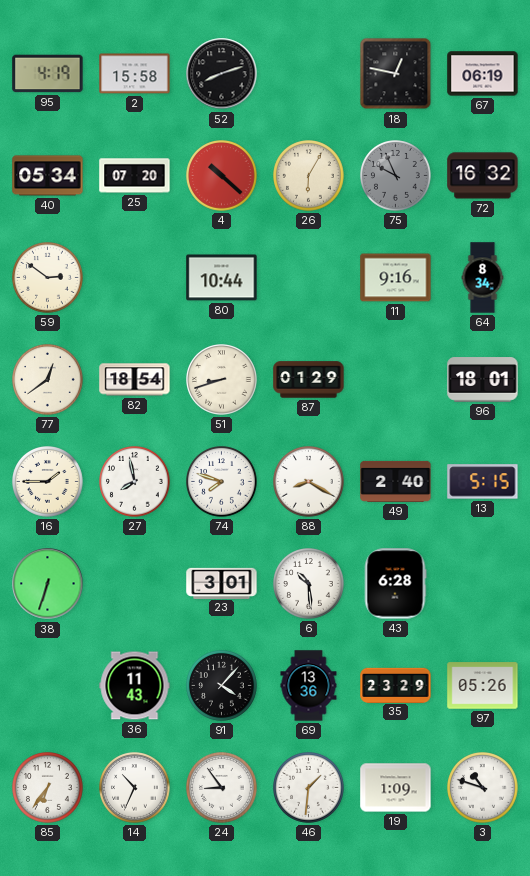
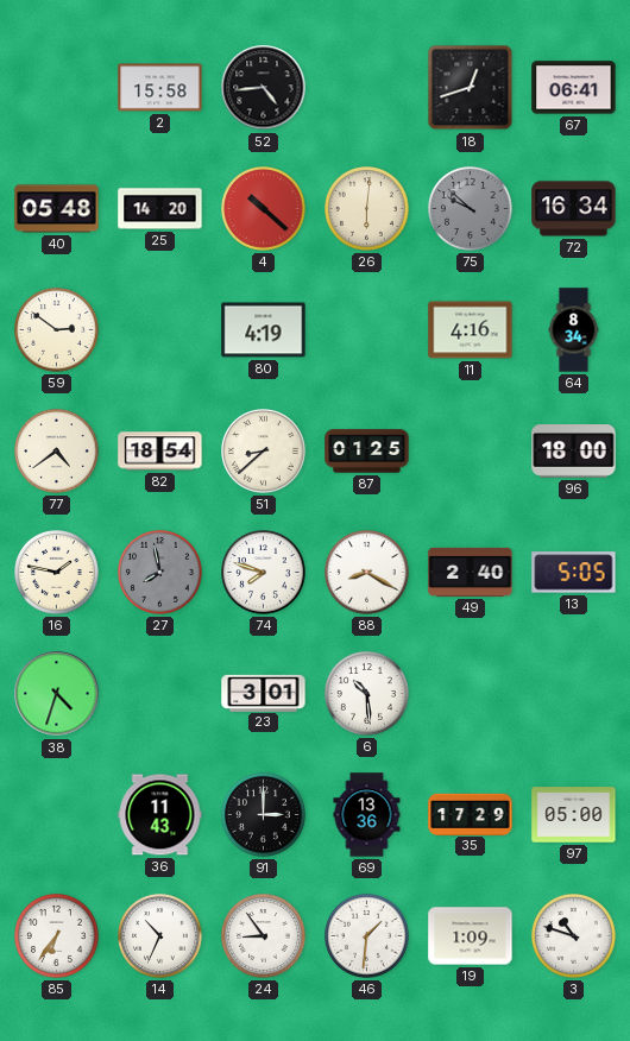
95: 4:19 -> none
52: 8:12 -> 4:44
18: 12:47 -> 12:42
67: 06:19 -> 06:41
40: 05:34 -> 05:48
25: 07:20 -> 14:20
26: 6:05 -> 6:01
75: 9:56 -> 9:52
72: 16:32 -> 16:34
80: 10:44 -> 4:19
11: 9:16 -> 4:16
77: 12:39 -> 4:39
51: 8:42 -> 8:38
87: 01:29 -> 01:25
96: 18:01 -> 18:00
16: 1:45 -> 1:47
27 dial: white -> grey
13: 5:15 -> 5:05
38: 6:33 -> 4:33
43: 6:28 -> none
91: 4:07 -> 3:00
35: 23:29 -> 17:29
97: 05:26 -> 05:00
